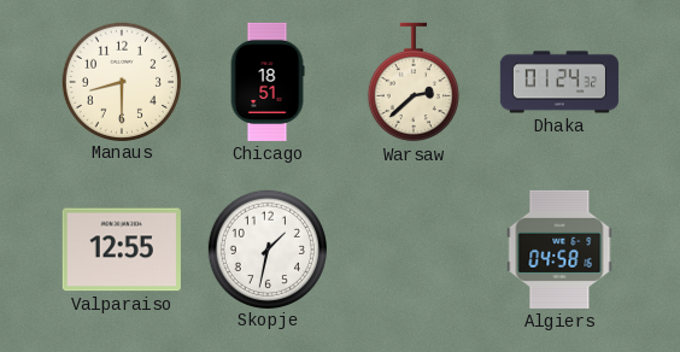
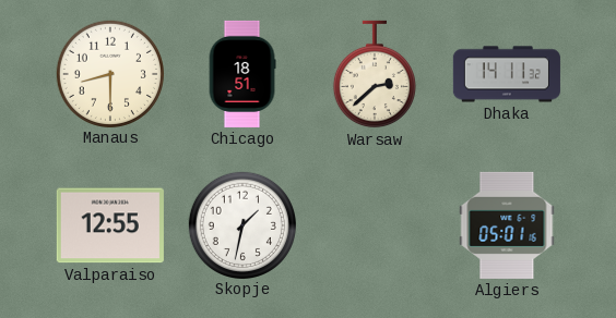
Dhaka: 01:24 -> 14:11
Algiers: 04:58 -> 05:01
